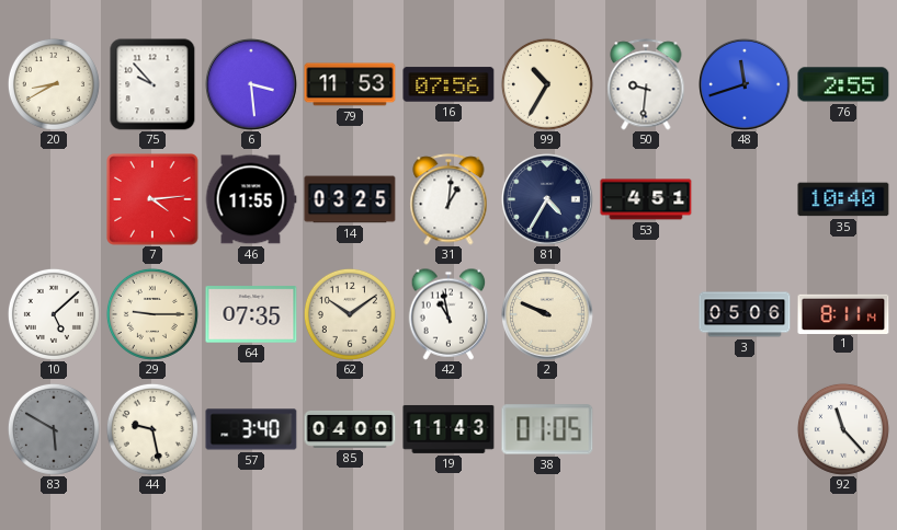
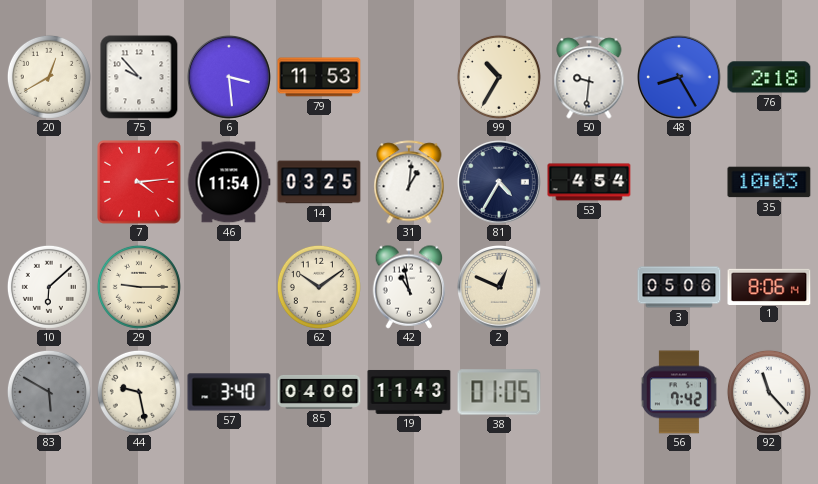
20: 8:40 -> 12:40
16: 07:56 -> none
48: 11:42 -> 8:25
76: 2:55 -> 2:18
46: 11:55 -> 11:54
53: 4:51 -> 4:54
35: 10:40 -> 10:03
10: 5:08 -> 6:08
64: 07:35 -> none
2: 9:49 -> 12:49
1: 8:11 -> 8:06
56: none -> 7:42
